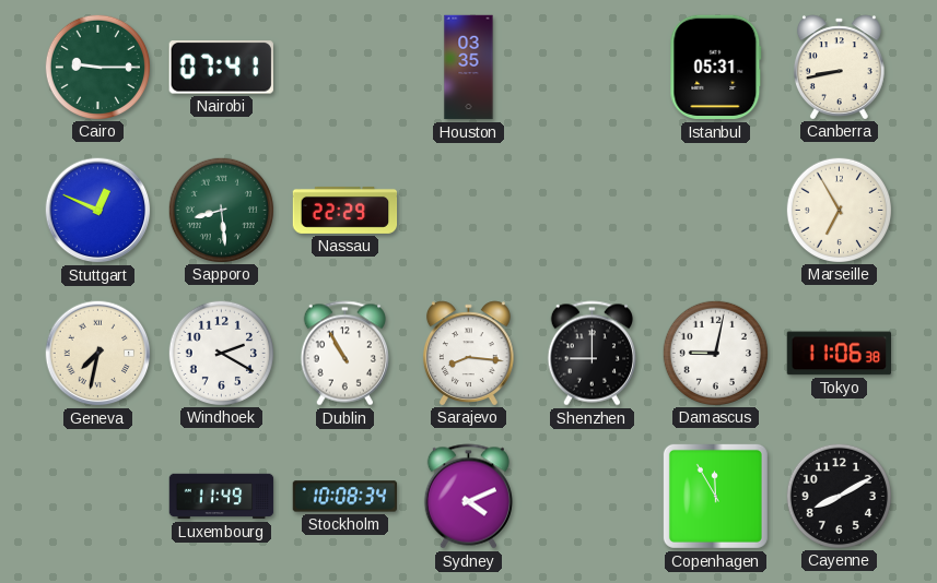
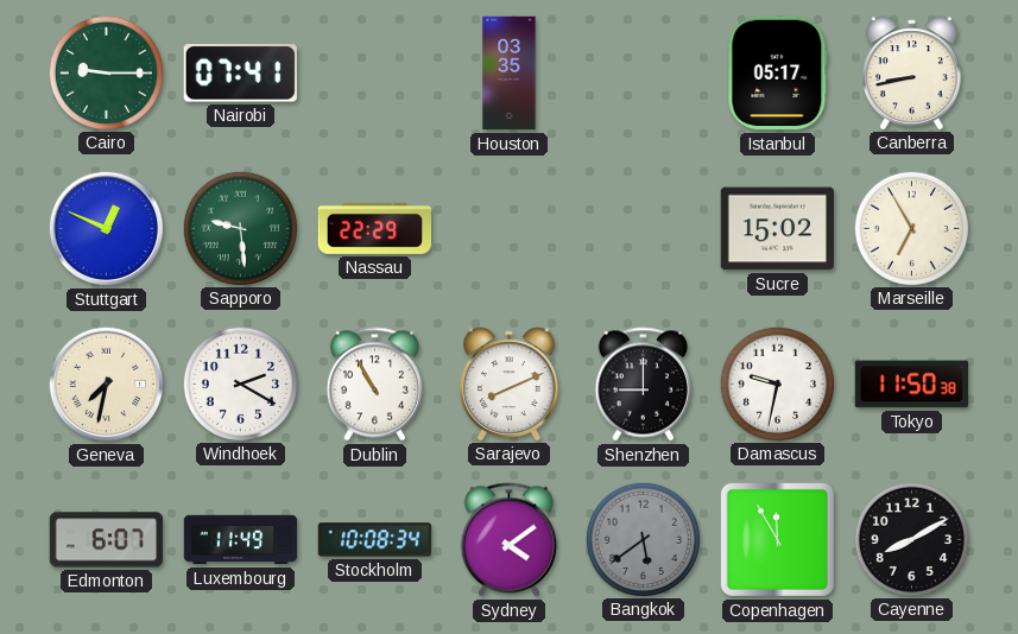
Istanbul: 05:31 -> 05:17
Sapporo: 8:29 -> 9:29
Sucre: none -> 15:02
Sarajevo: 8:16 -> 8:11
Damascus: 9:02 -> 9:32
Tokyo: 11:06 -> 11:50
Edmonton: none -> 6:07
Sydney: 4:11 -> 4:09
Bangkok: none -> 5:39
